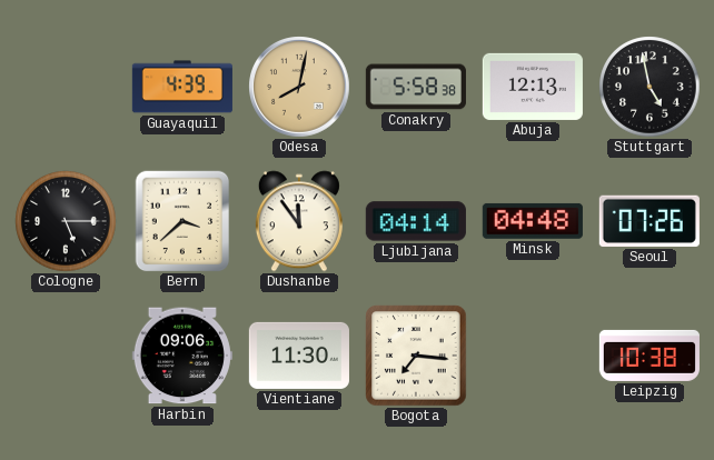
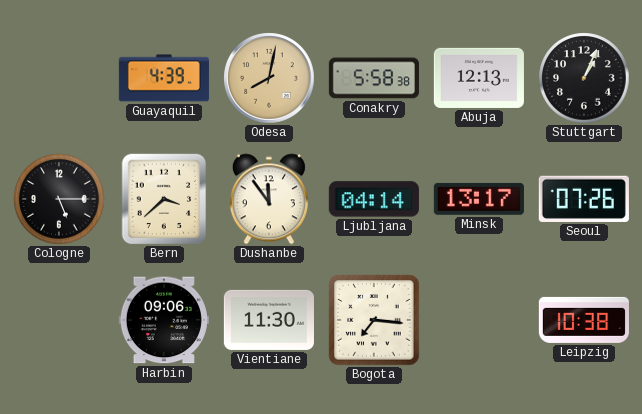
Stuttgart: 4:58 -> 1:04
Minsk: 04:48 -> 13:17
